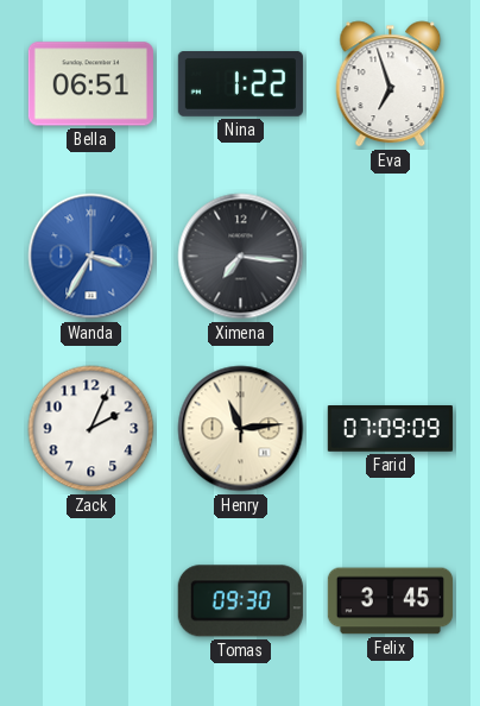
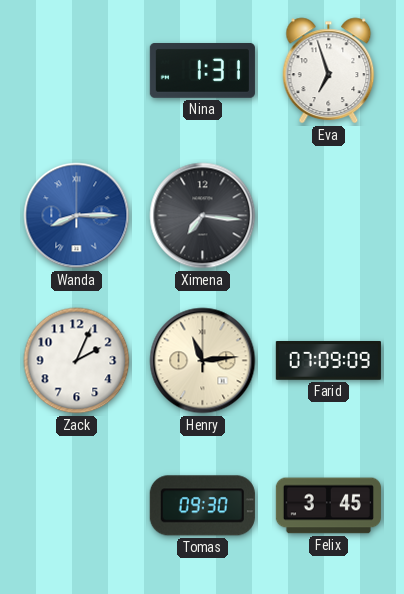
Bella: 06:51 -> none
Nina: 1:22 -> 1:31
Wanda: 3:35 -> 8:15
